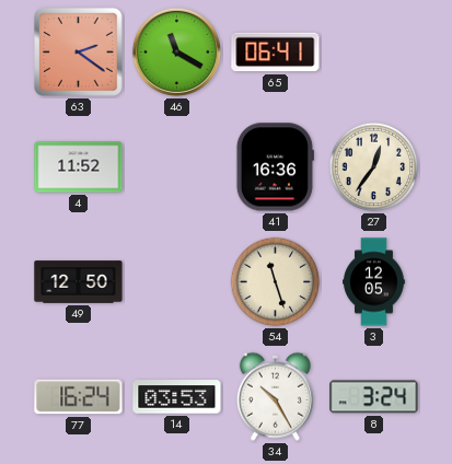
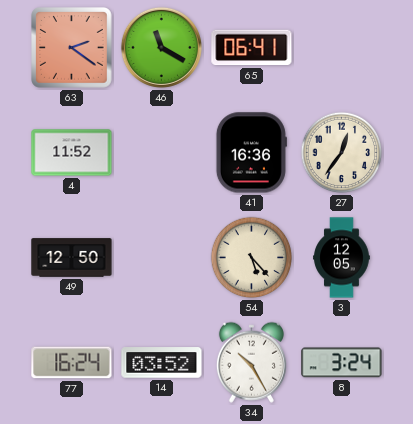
54: 11:27 -> 5:23
14: 03:53 -> 03:52
